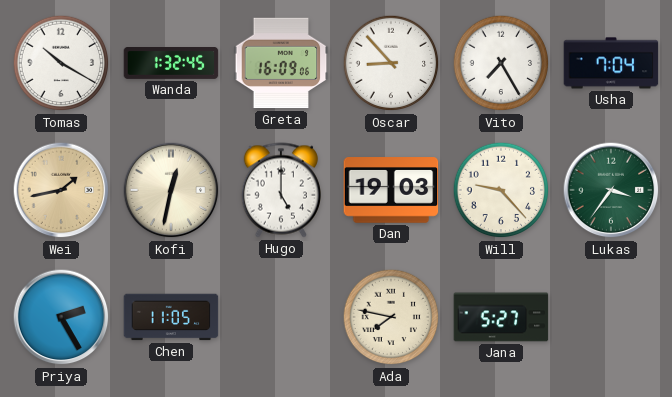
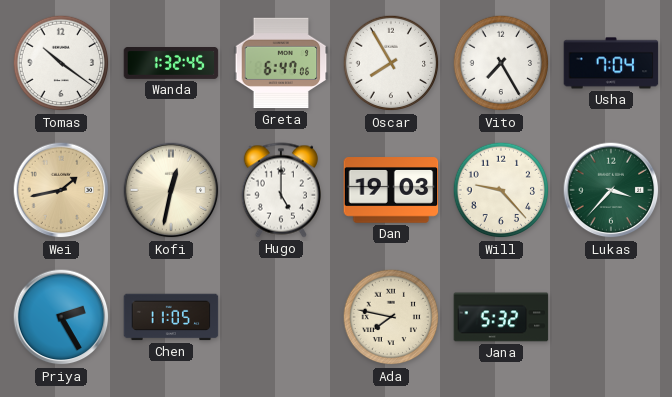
Tomas: 10:20 -> 10:21
Greta: 16:09 -> 6:47
Oscar: 8:53 -> 7:55
Lukas: 3:36 -> 3:37
Jana: 5:27 -> 5:32
